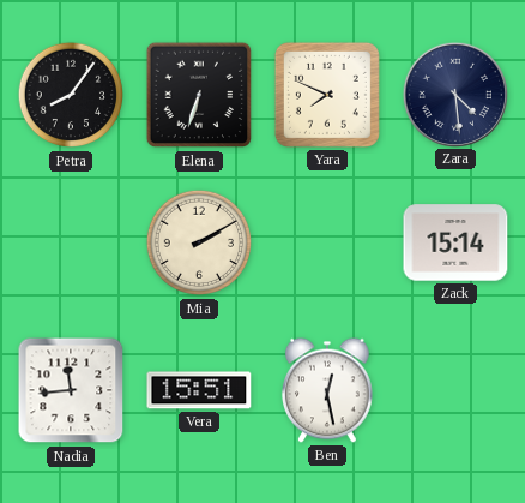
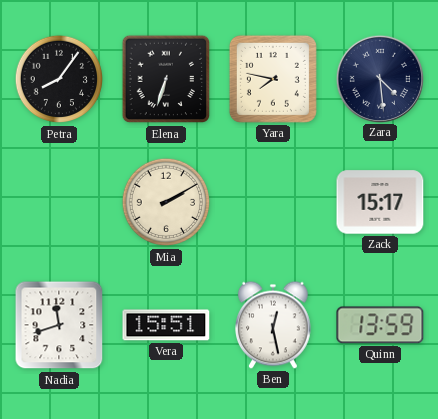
Yara: 7:49 -> 7:47
Zack: 15:14 -> 15:17
Nadia: 11:44 -> 11:42
Quinn: none -> 13:59
